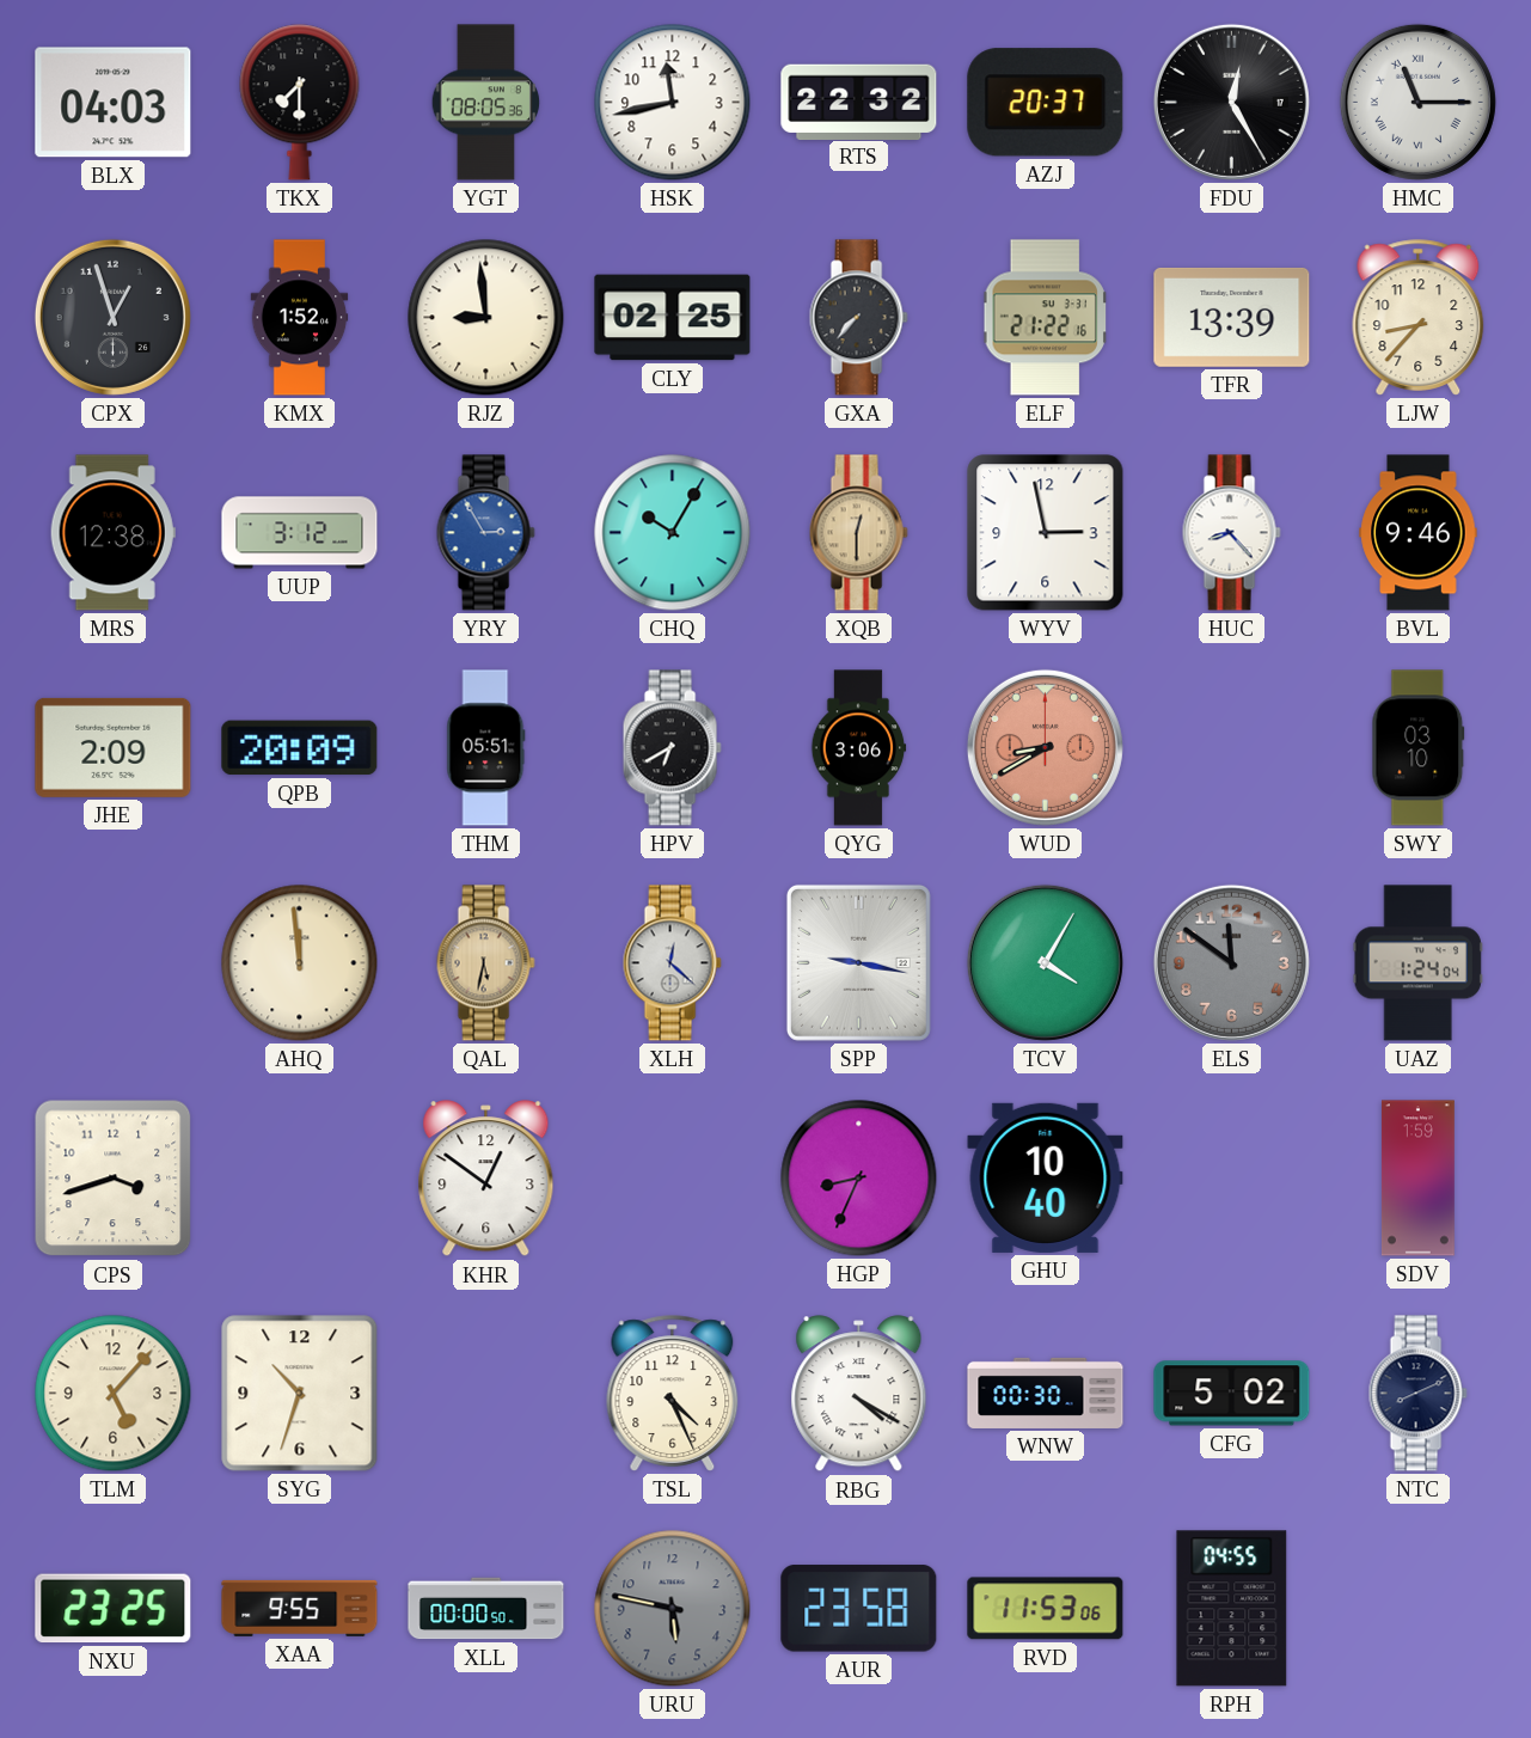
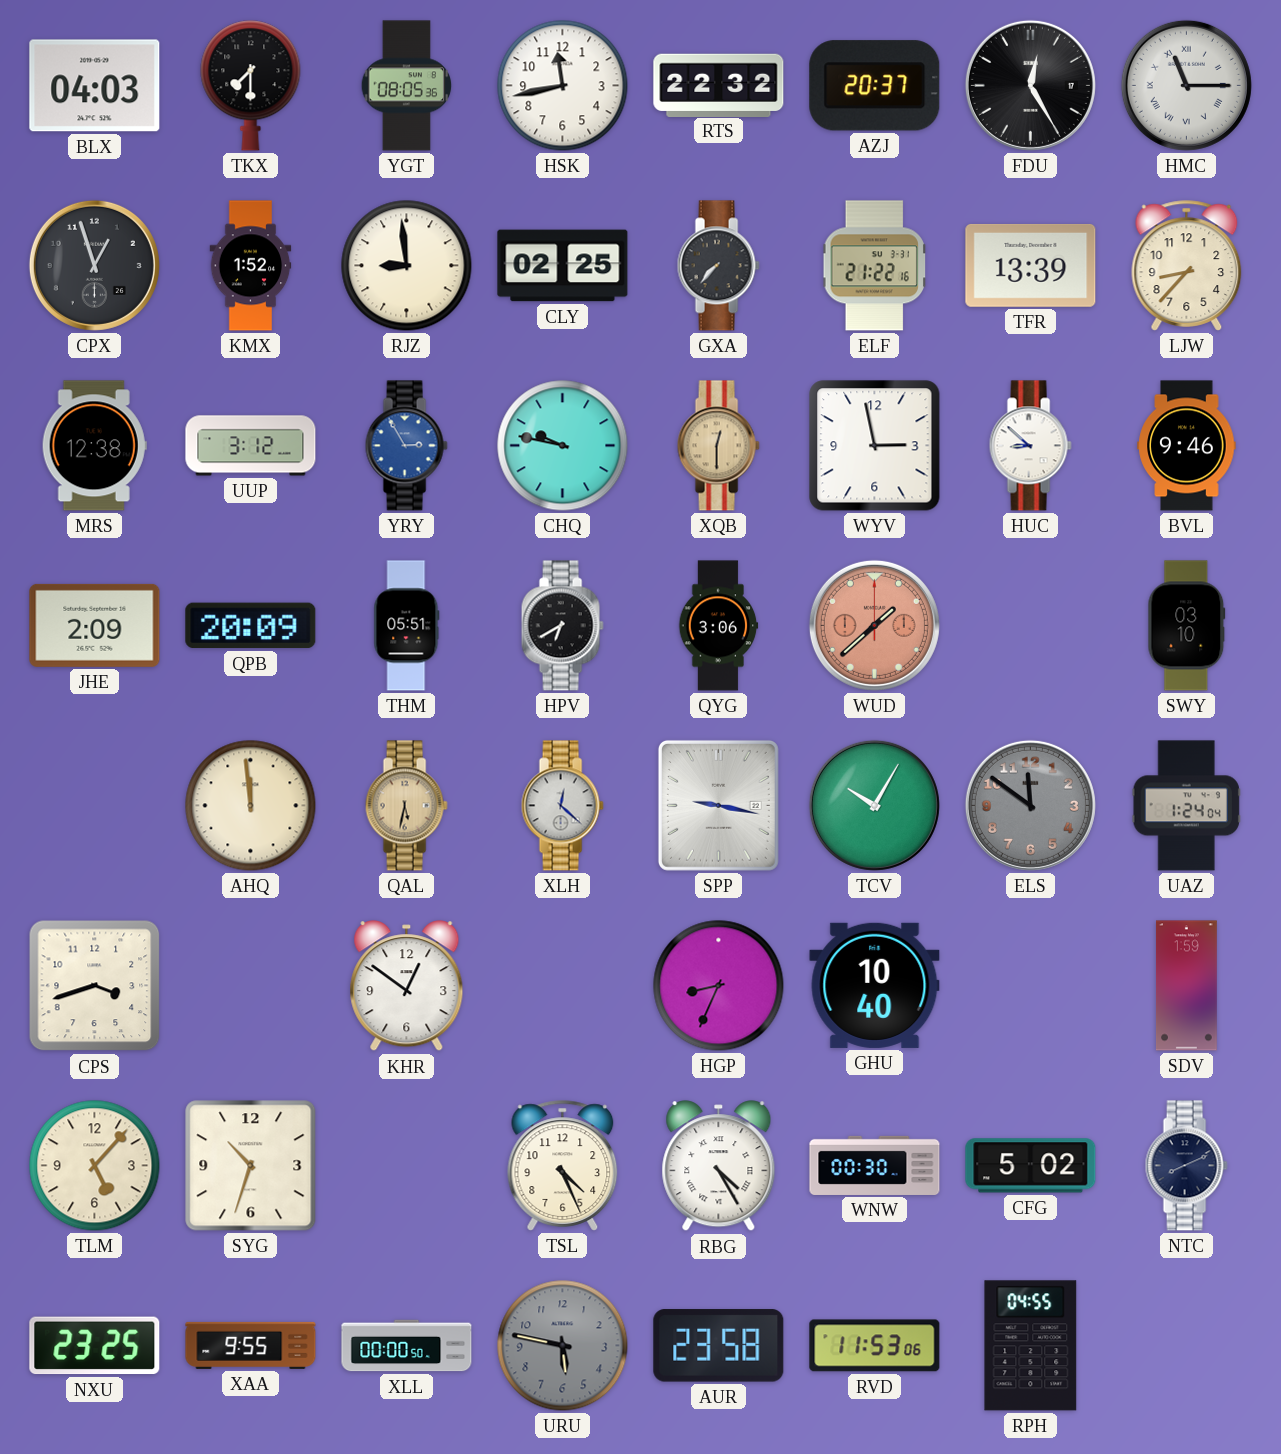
CHQ: 10:05 -> 9:47
HUC: 8:23 -> 8:52
WUD: 8:40 -> 1:38
TCV: 4:05 -> 10:05
RBG: 4:20 -> 4:25
